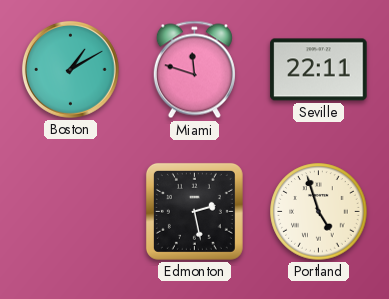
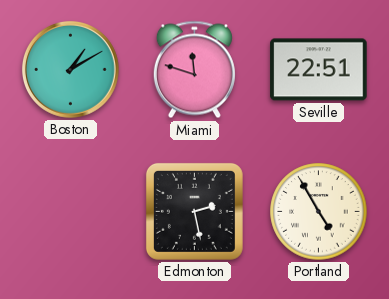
Seville: 22:11 -> 22:51
Portland: 4:57 -> 4:55
